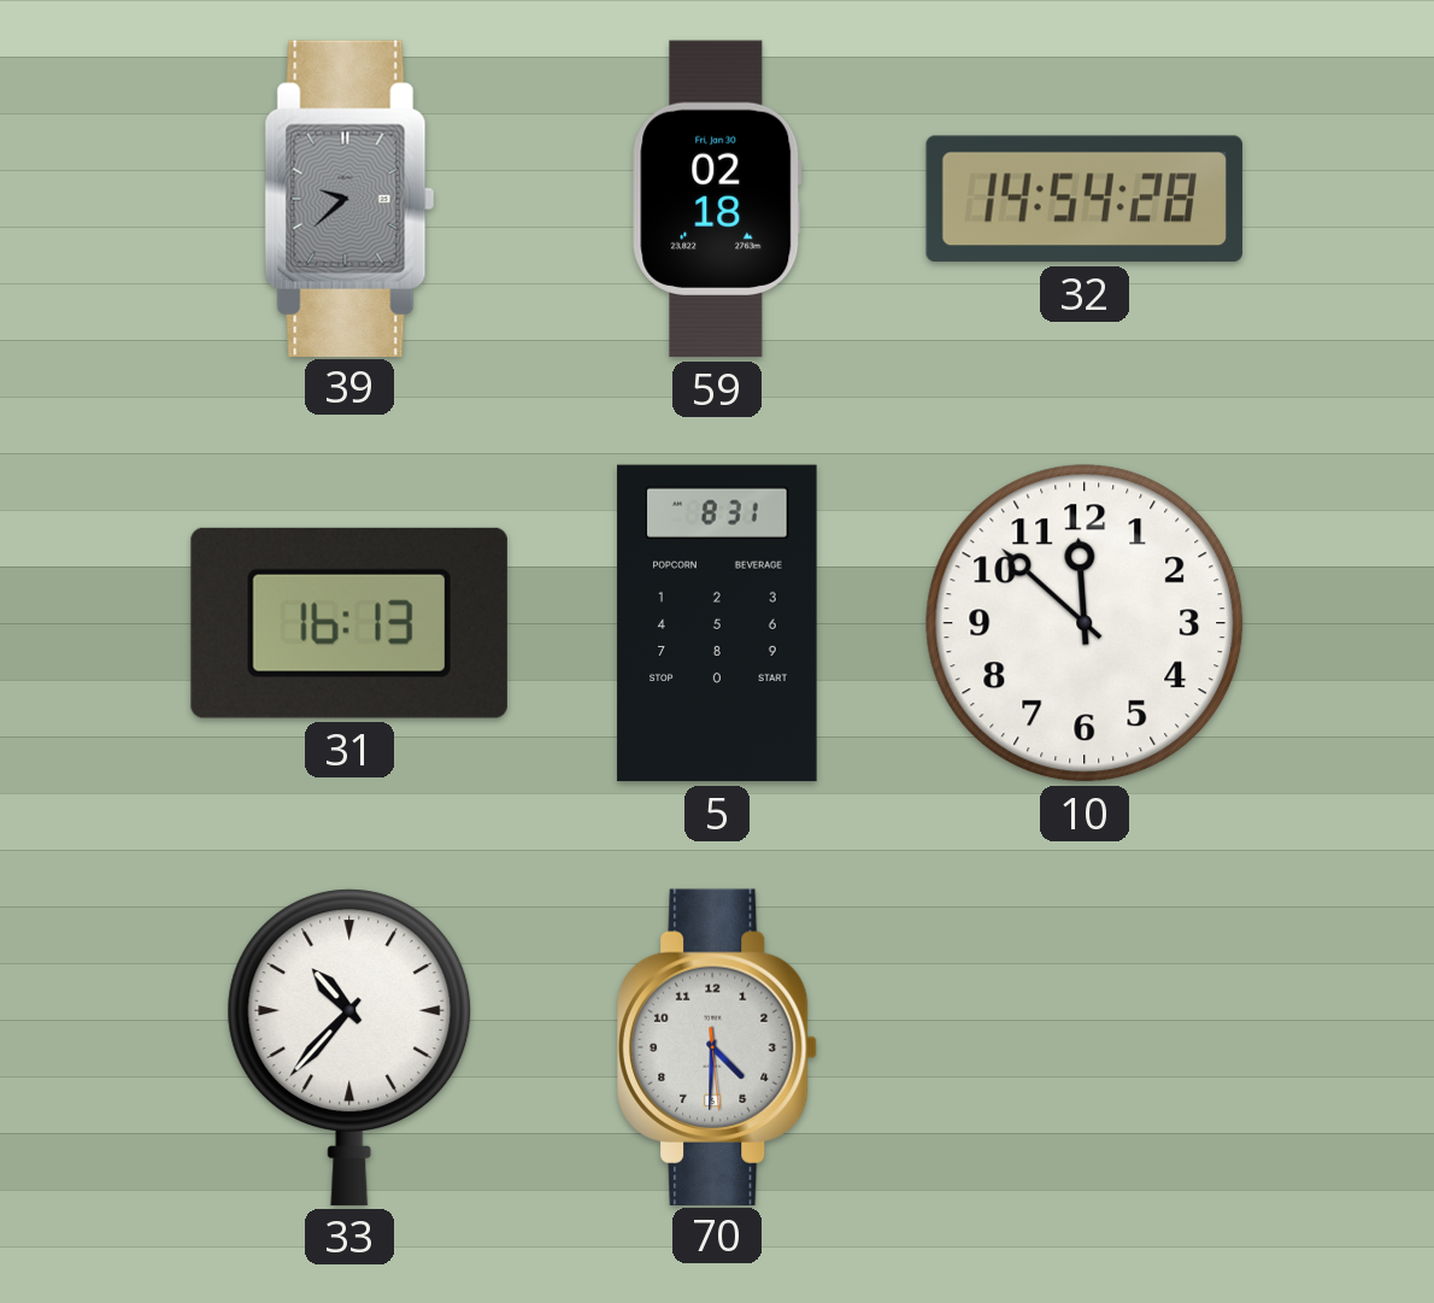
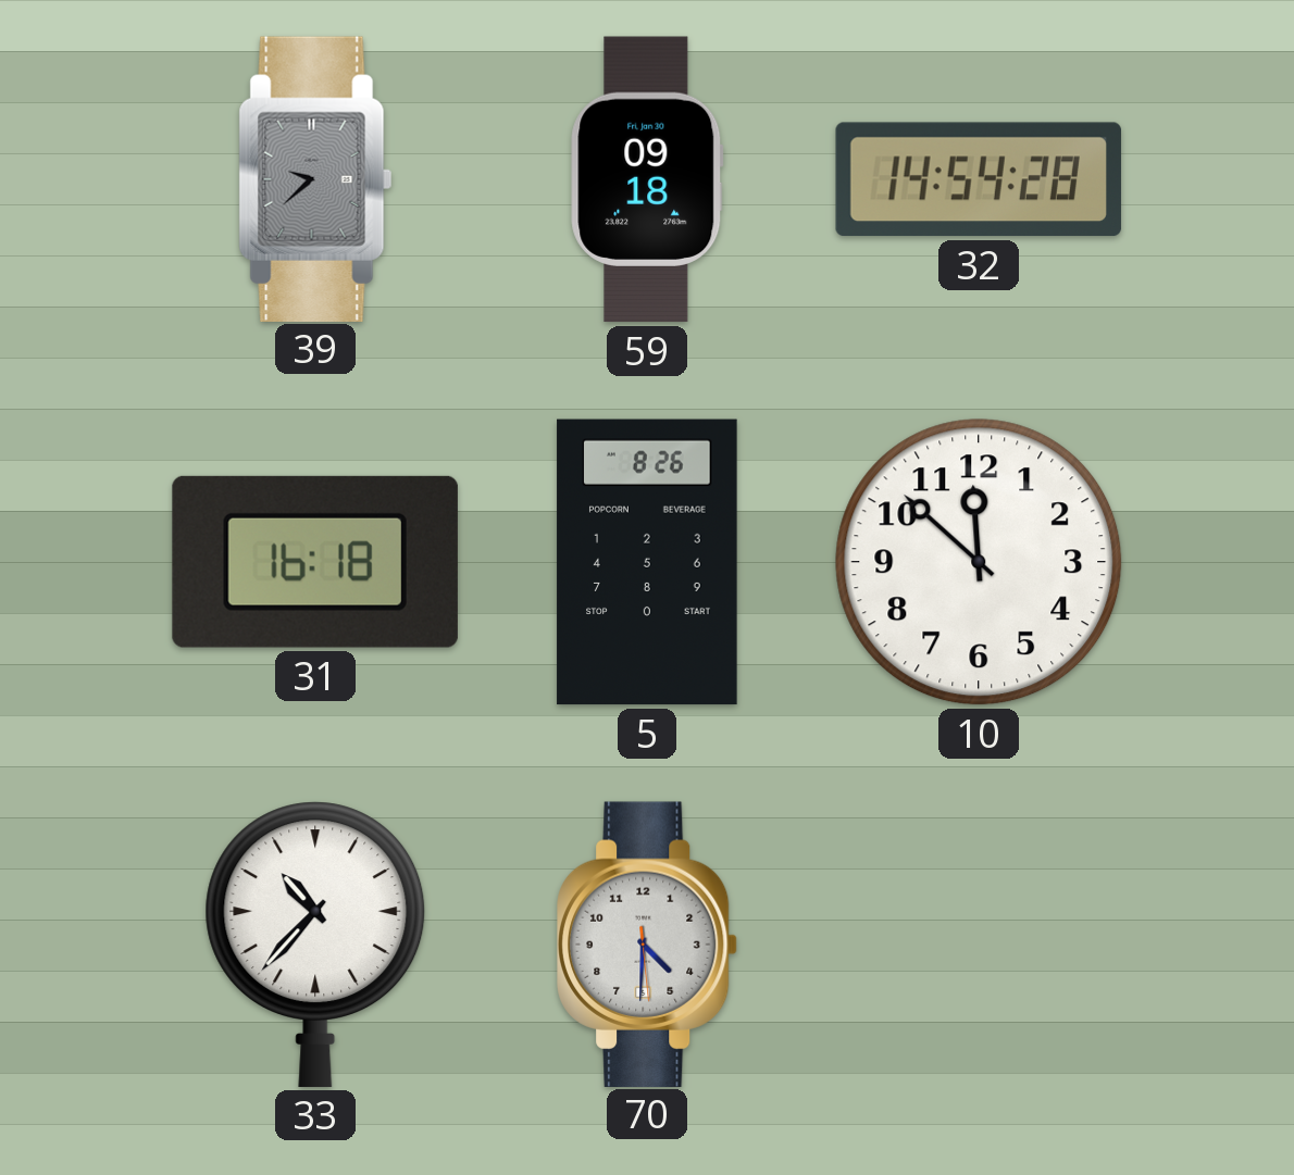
59: 02:18 -> 09:18
31: 16:13 -> 16:18
5: 8:31 -> 8:26
